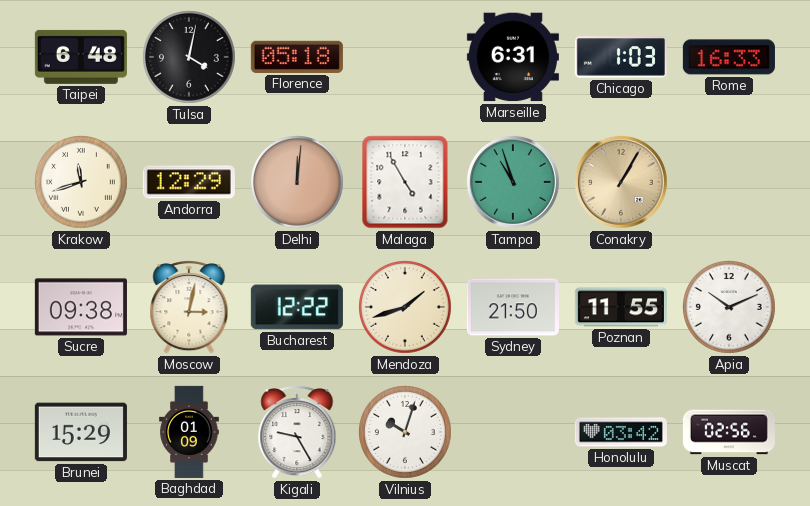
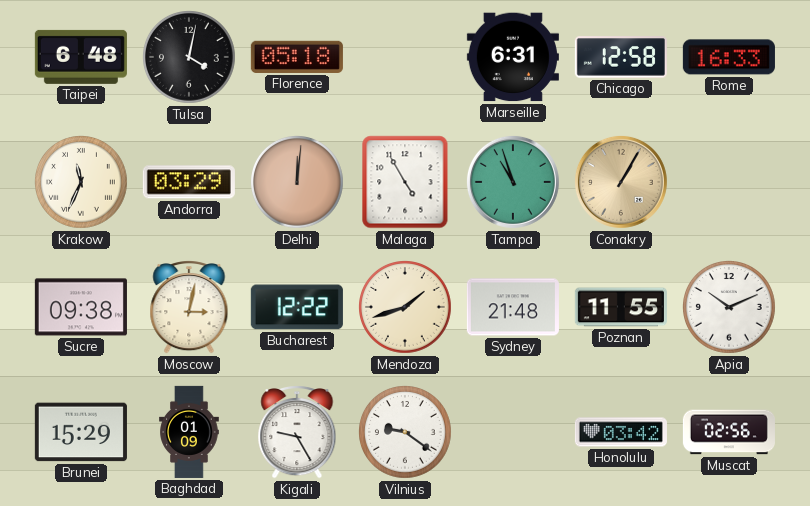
Chicago: 1:03 -> 12:58
Krakow: 11:42 -> 11:34
Andorra: 12:29 -> 03:29
Sydney: 21:50 -> 21:48
Vilnius: 10:03 -> 9:21
